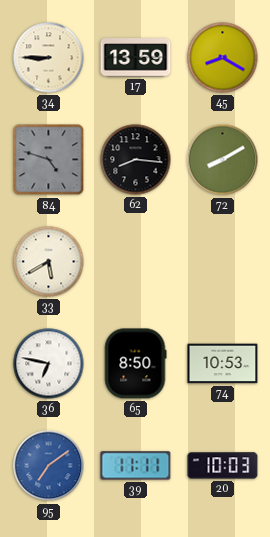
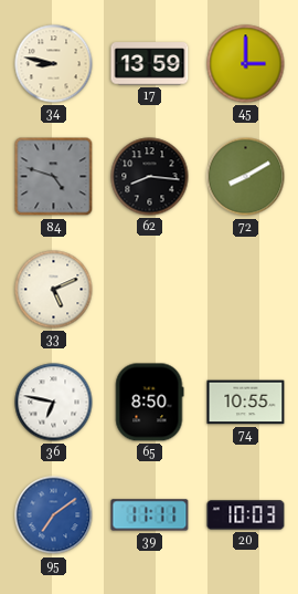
34: 8:45 -> 8:47
45: 8:20 -> 3:00
33: 5:40 -> 5:11
74: 10:53 -> 10:55
